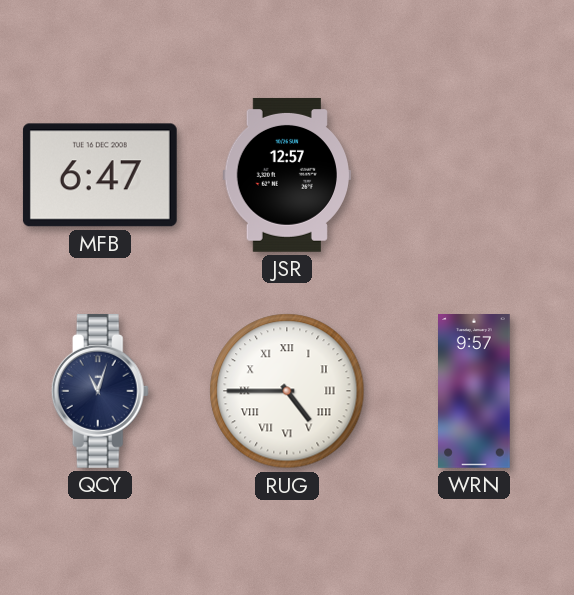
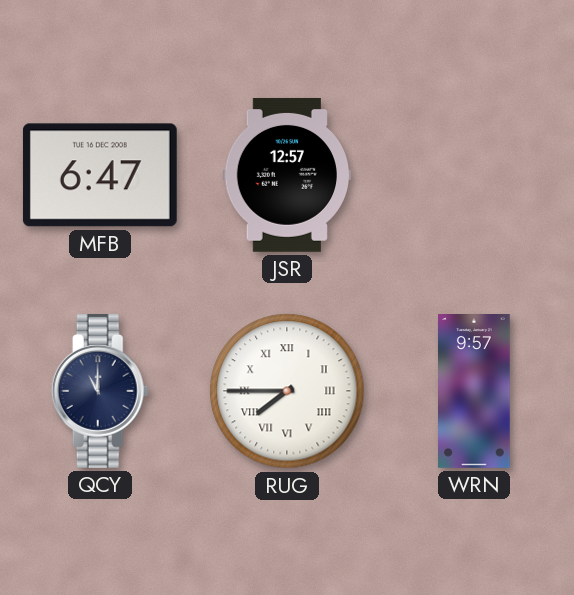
QCY: 11:03 -> 11:00
RUG: 4:45 -> 7:45
